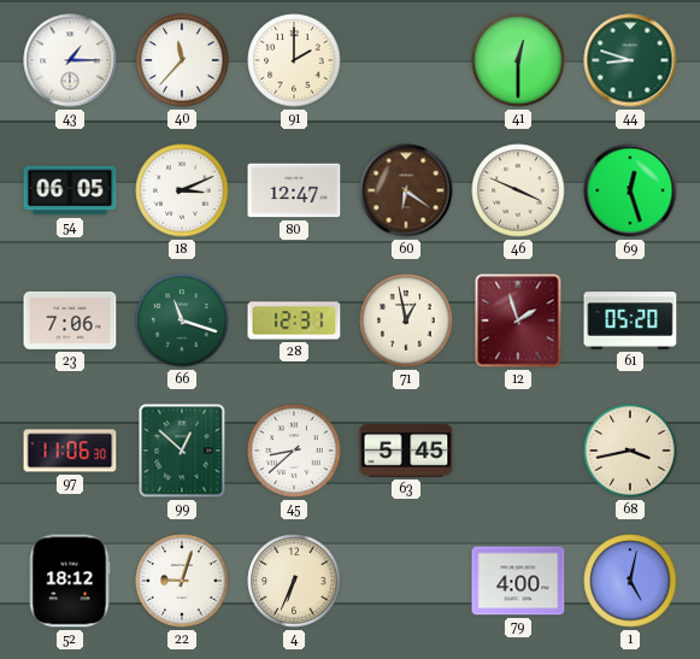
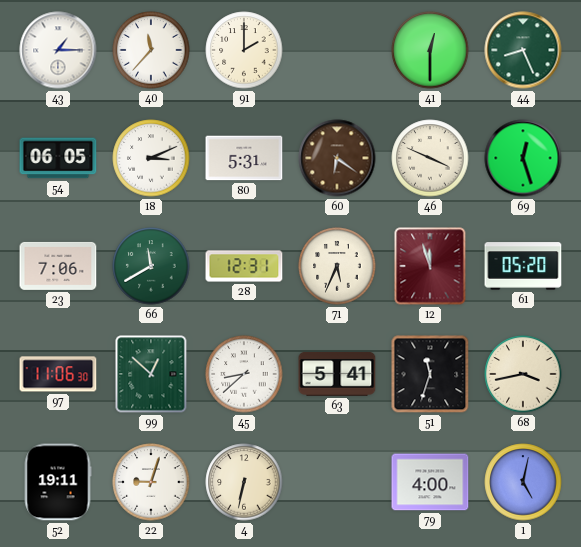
44: 8:48 -> 8:26
80: 12:47 -> 5:31
66: 11:18 -> 11:40
71: 12:58 -> 5:34
12: 1:57 -> 11:57
63: 5:45 -> 5:41
51: none -> 11:33
52: 18:12 -> 19:11
4: 6:34 -> 6:32
